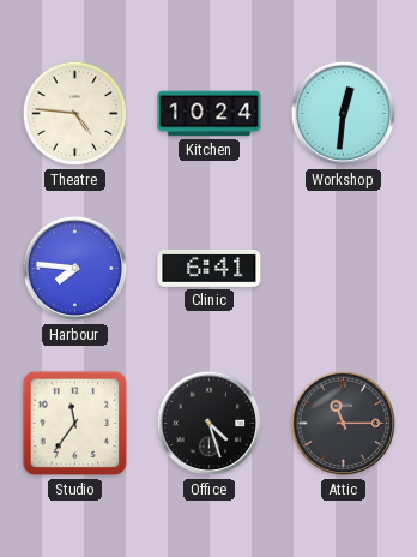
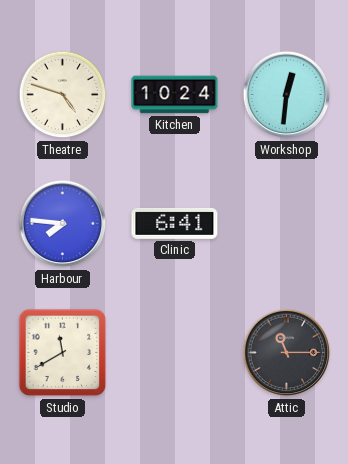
Theatre: 4:46 -> 4:48
Studio: 11:36 -> 11:40
Office: 4:27 -> none
